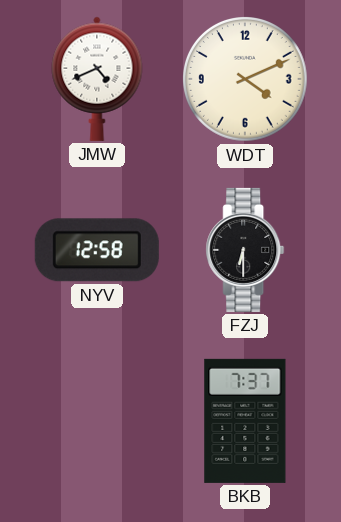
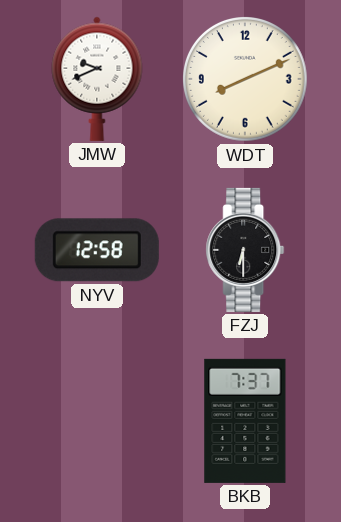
JMW: 4:41 -> 9:41
WDT: 4:11 -> 8:11
